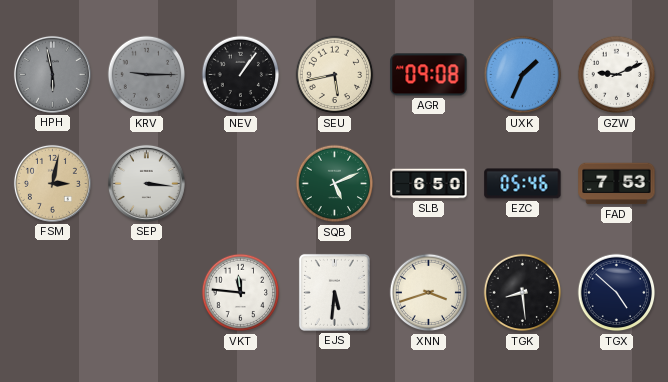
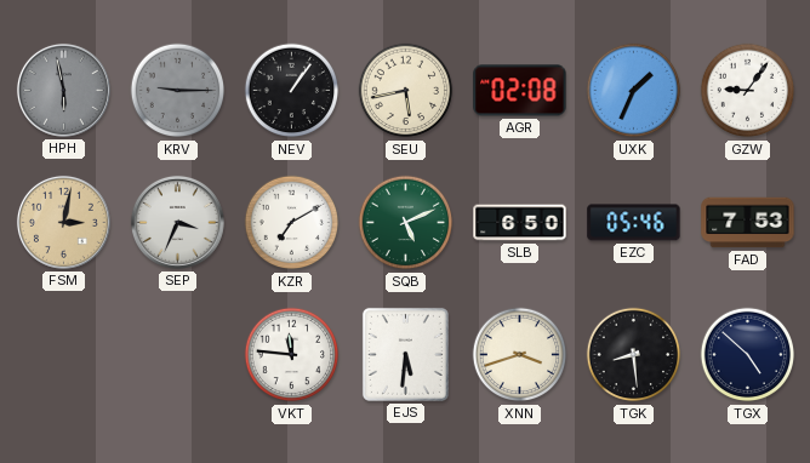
AGR: 09:08 -> 02:08
GZW: 9:11 -> 9:06
SEP: 3:16 -> 3:34
KZR: none -> 7:10
